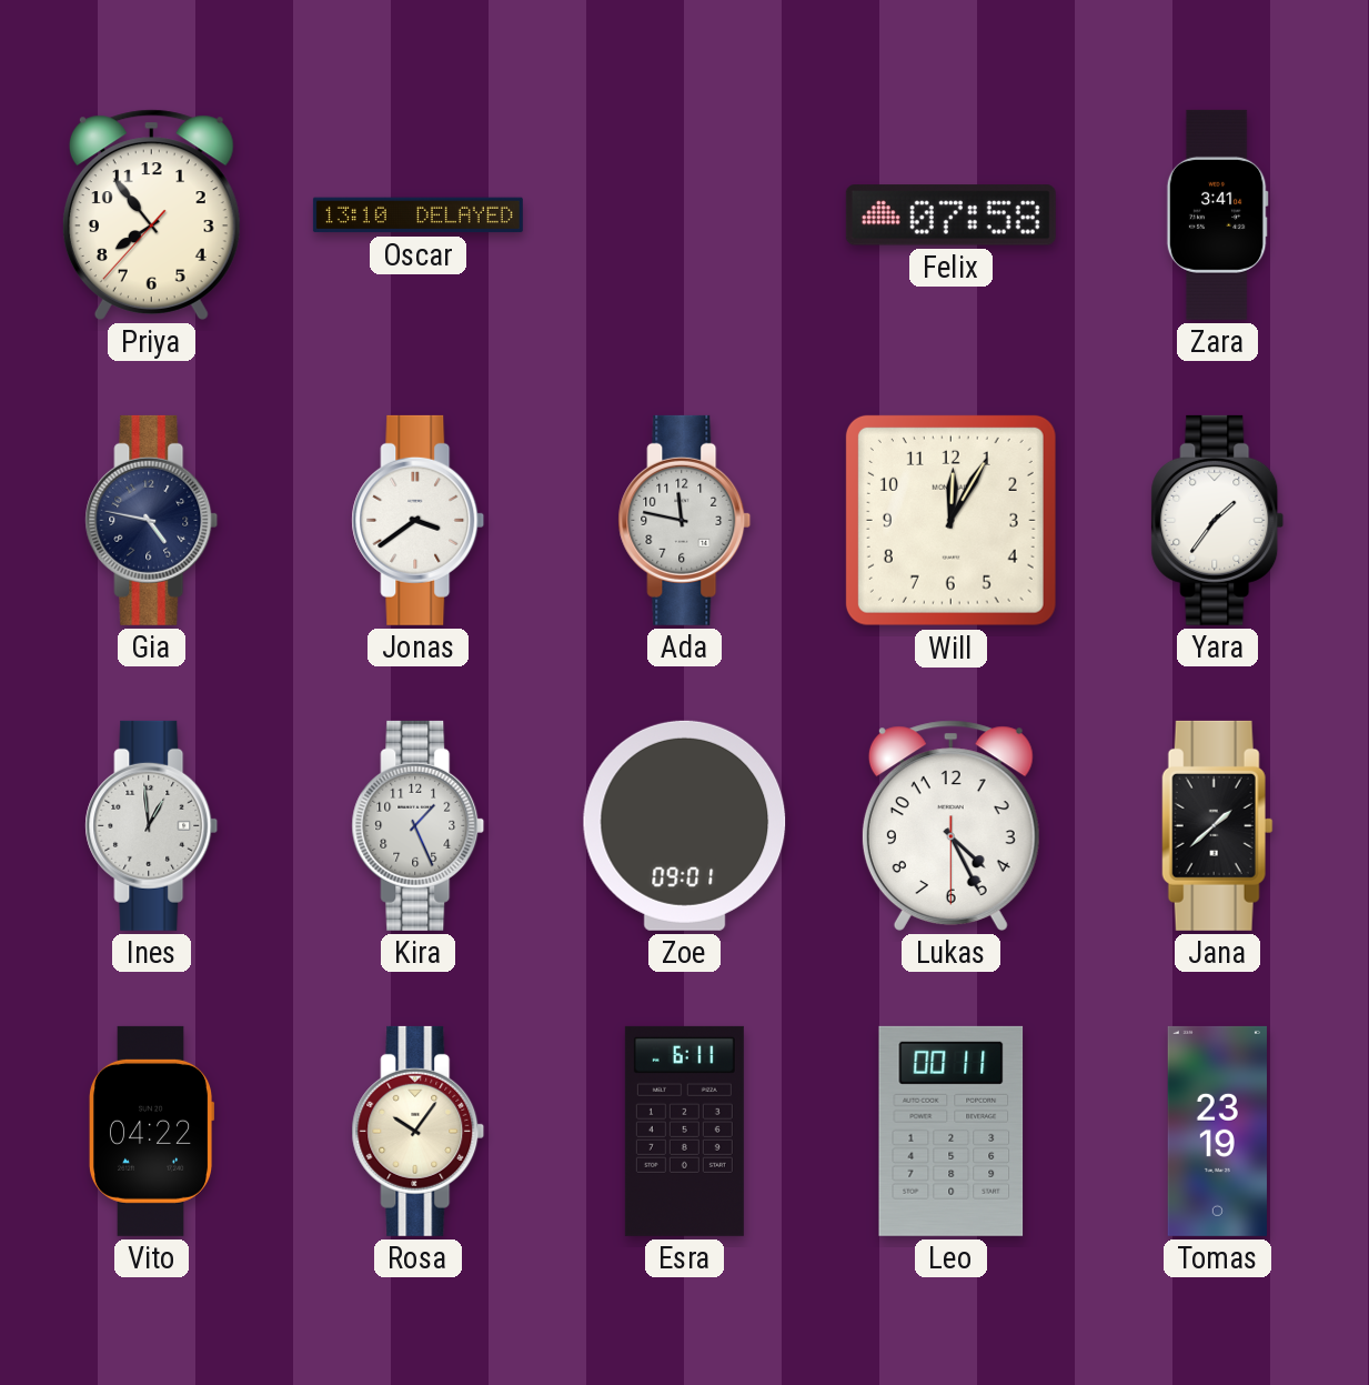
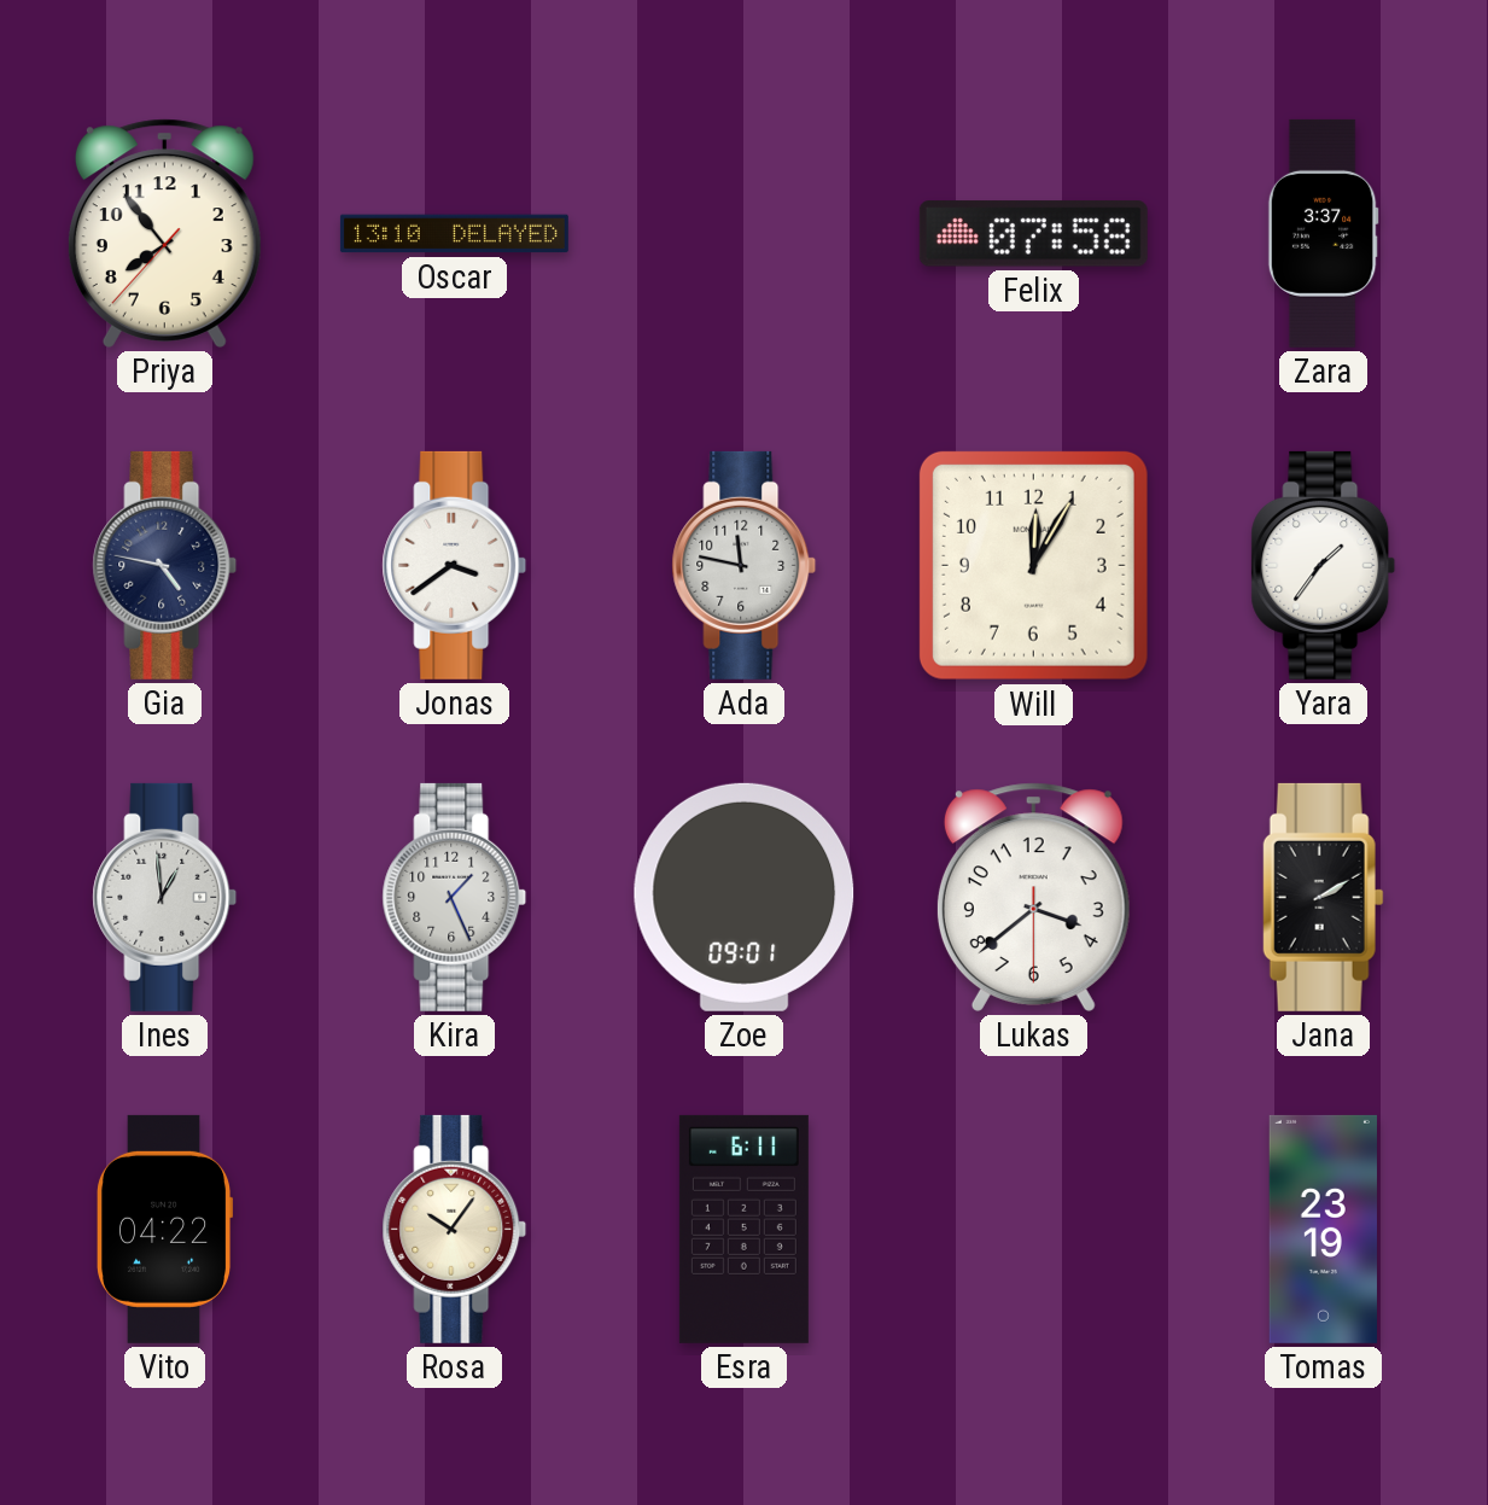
Zara: 3:41 -> 3:37
Lukas: 4:25 -> 3:38
Jana: 1:38 -> 2:10
Leo: 00:11 -> none
